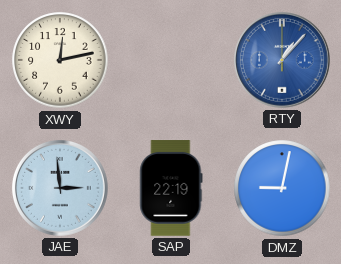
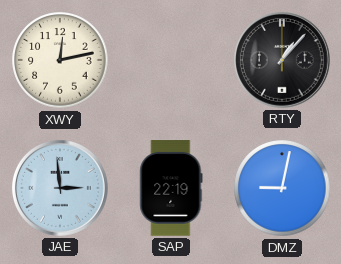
RTY dial: blue -> black
